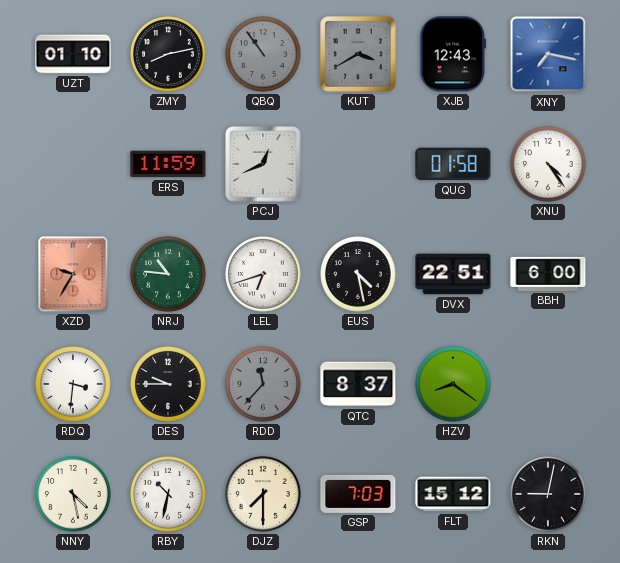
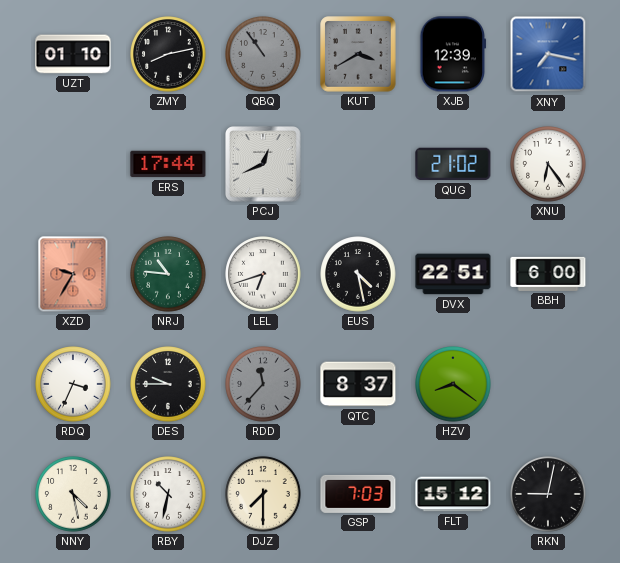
XJB: 12:43 -> 12:39
ERS: 11:59 -> 17:44
QUG: 01:58 -> 21:02
XNU: 4:24 -> 6:24
RDQ: 3:31 -> 3:34
